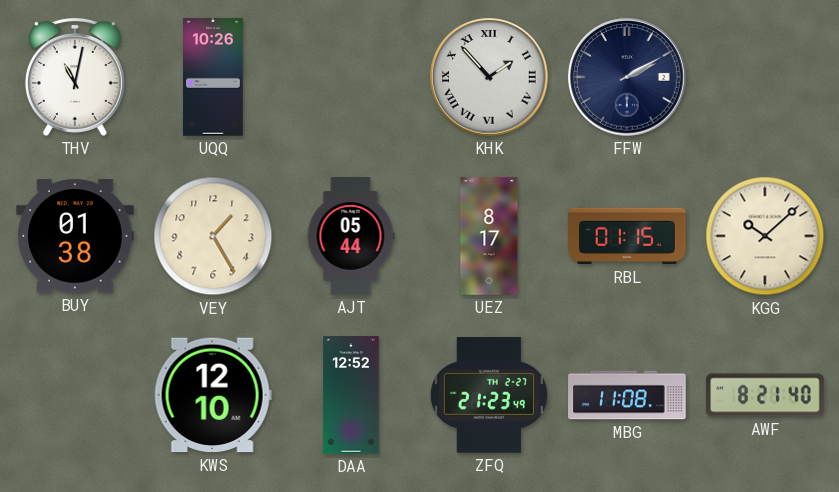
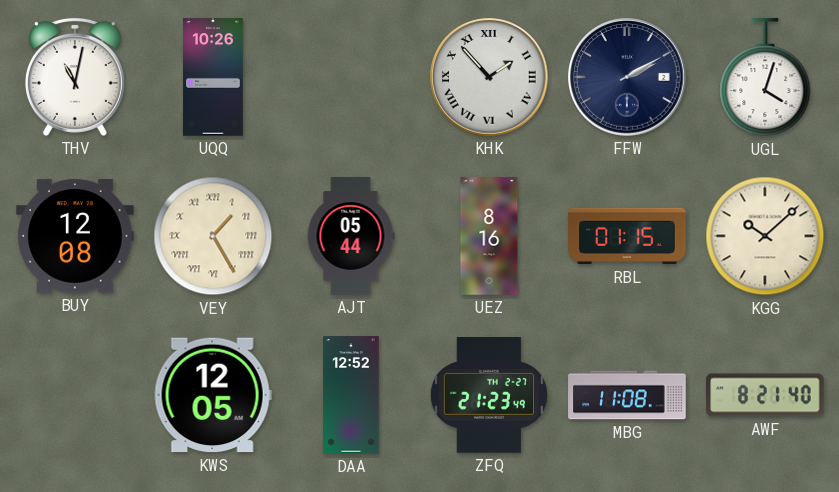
UGL: none -> 4:03
BUY: 01:38 -> 12:08
VEY numerals: Arabic -> Roman
UEZ: 8:17 -> 8:16
KWS: 12:10 -> 12:05
